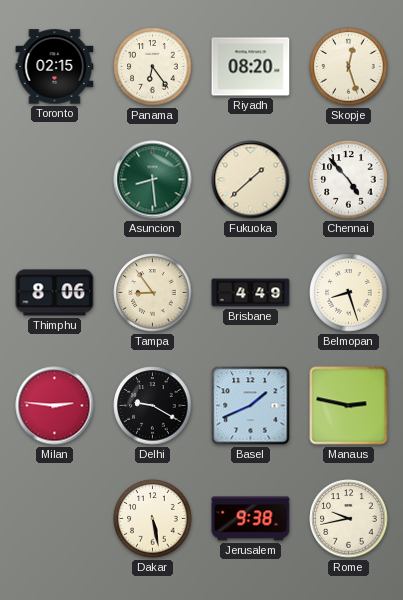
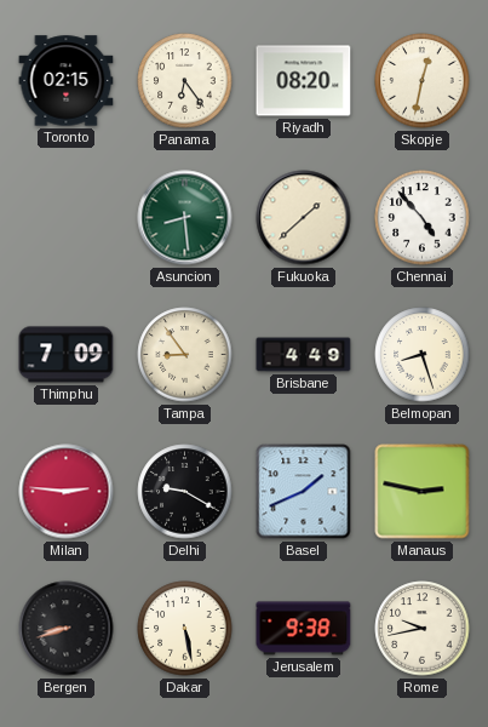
Skopje: 12:27 -> 12:32
Thimphu: 8:06 -> 7:09
Bergen: none -> 8:42
